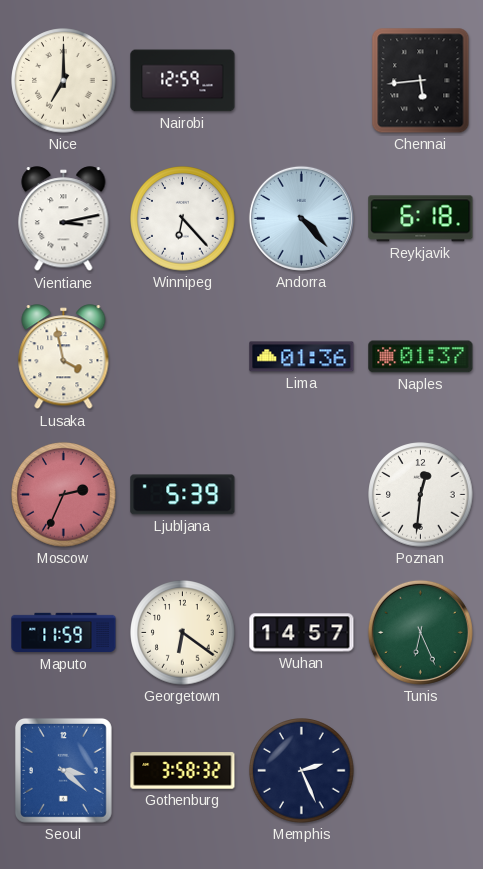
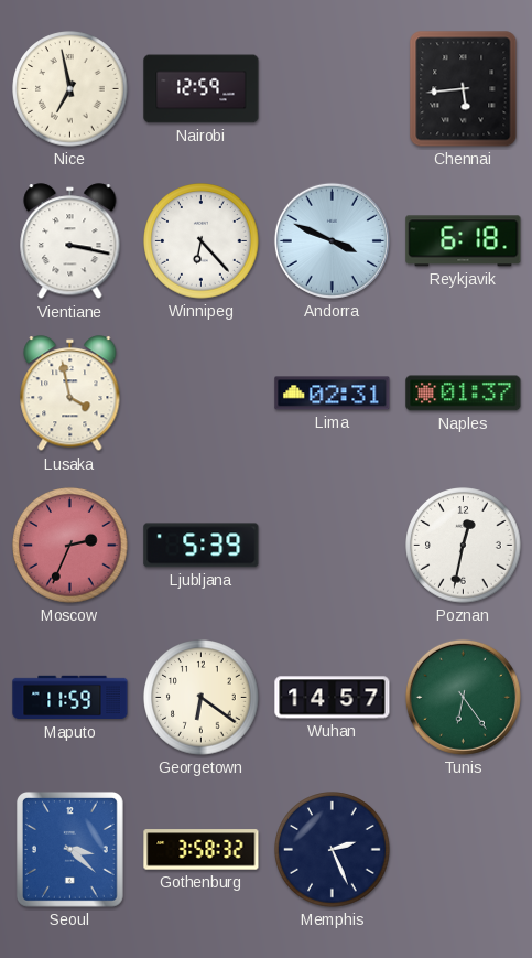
Nice: 7:00 -> 6:58
Vientiane: 3:13 -> 3:17
Andorra: 4:23 -> 3:49
Lima: 01:36 -> 02:31
Poznan: 12:31 -> 12:32
Tunis: 6:26 -> 6:24
